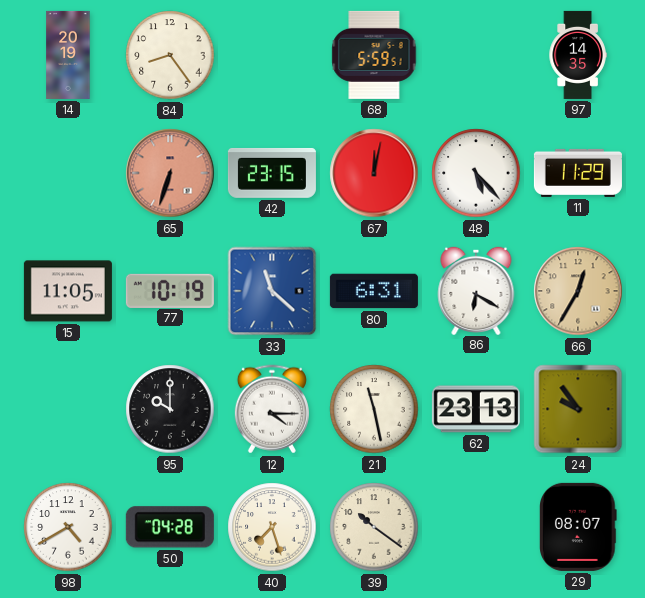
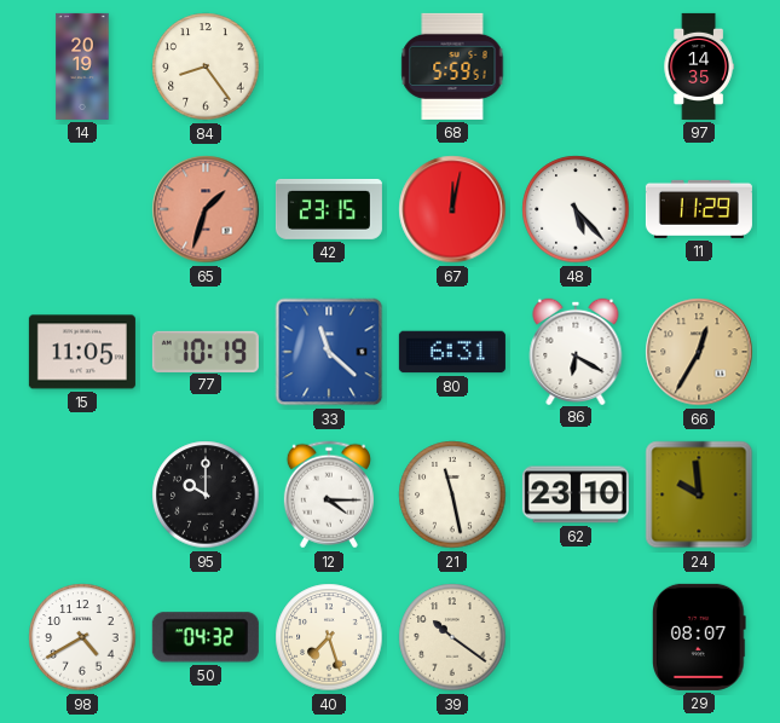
65: 6:33 -> 1:33
62: 23:13 -> 23:10
24: 9:54 -> 9:59
50: 04:28 -> 04:32
